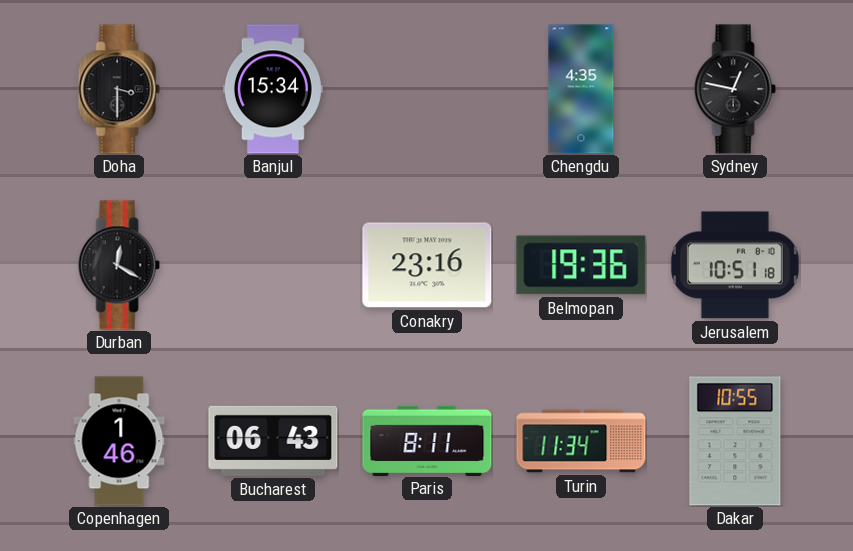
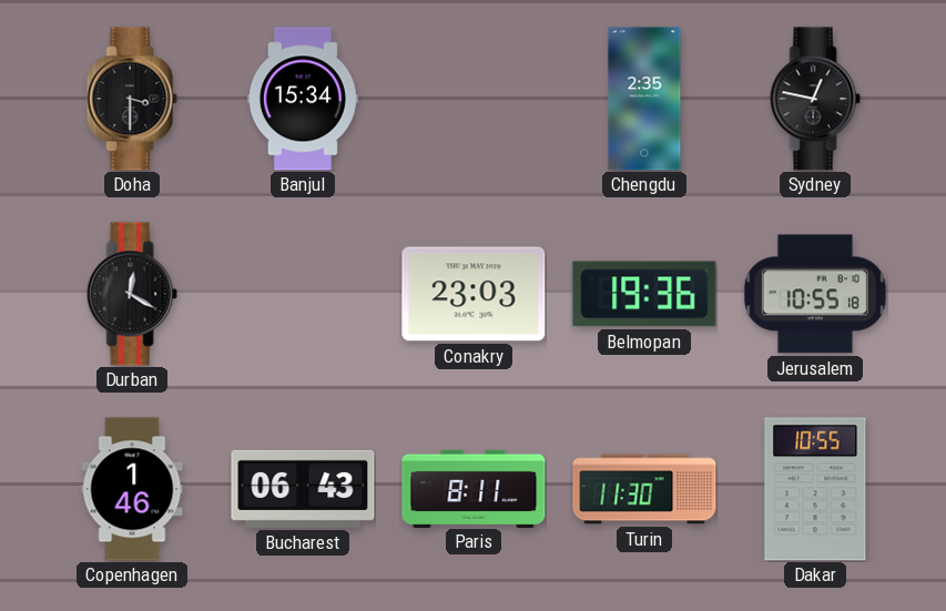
Chengdu: 4:35 -> 2:35
Conakry: 23:16 -> 23:03
Jerusalem: 10:51 -> 10:55
Turin: 11:34 -> 11:30
